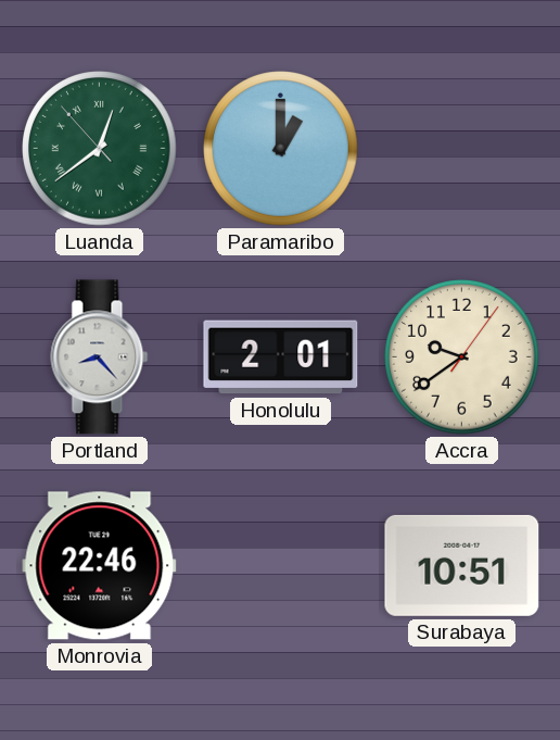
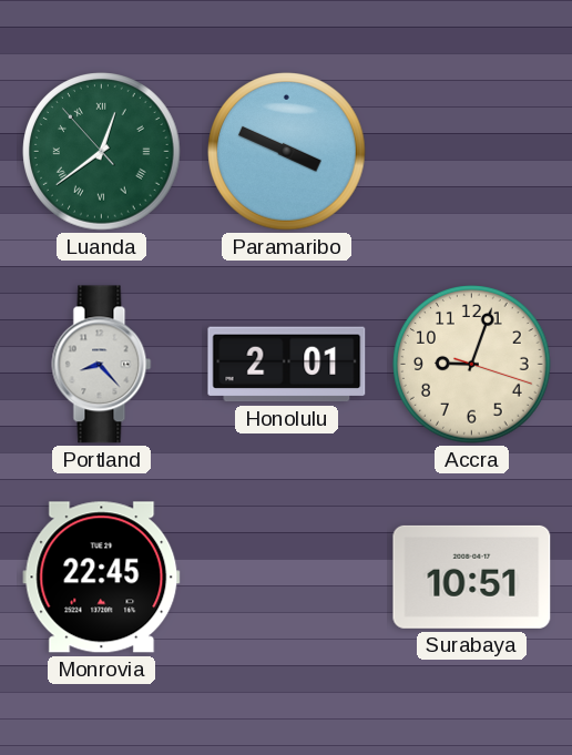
Paramaribo: 1:00 -> 3:49
Accra: 9:39 -> 9:03
Monrovia: 22:46 -> 22:45
